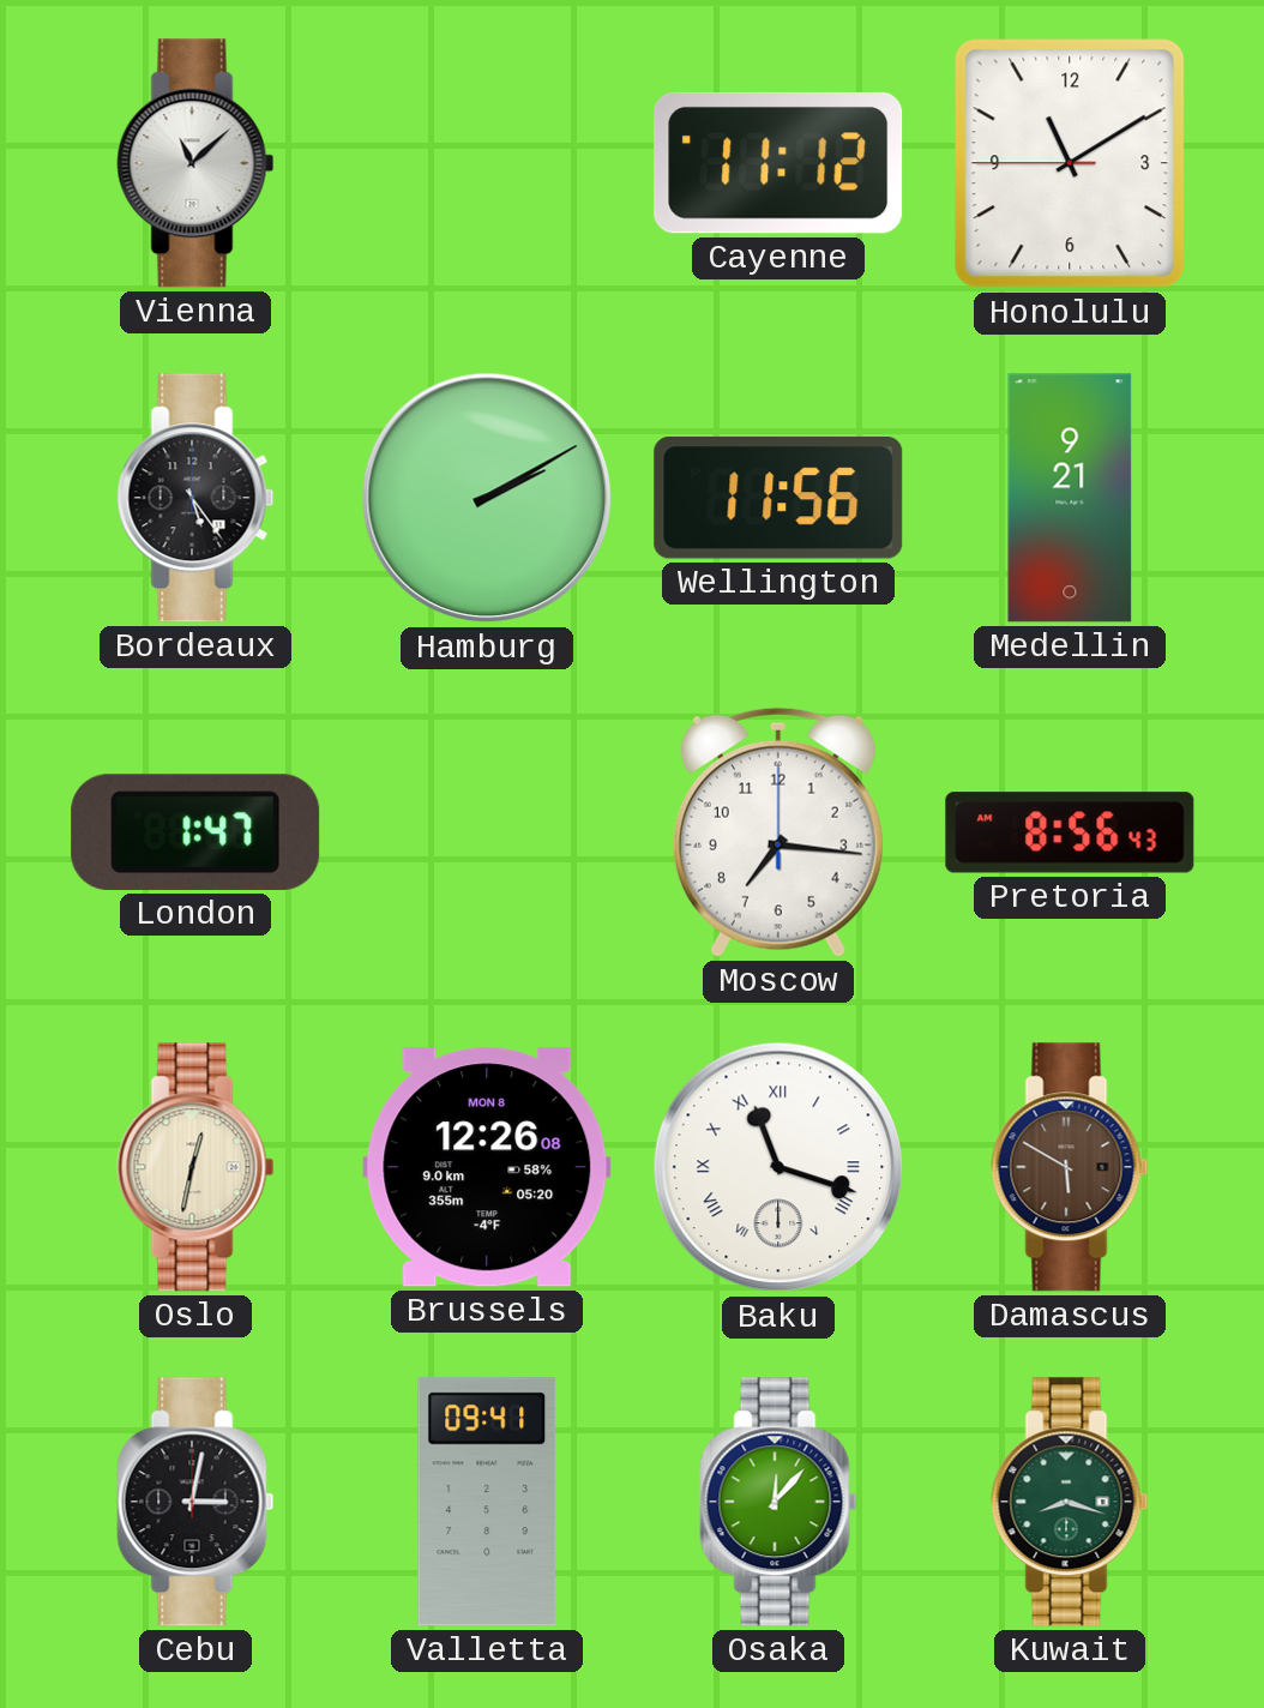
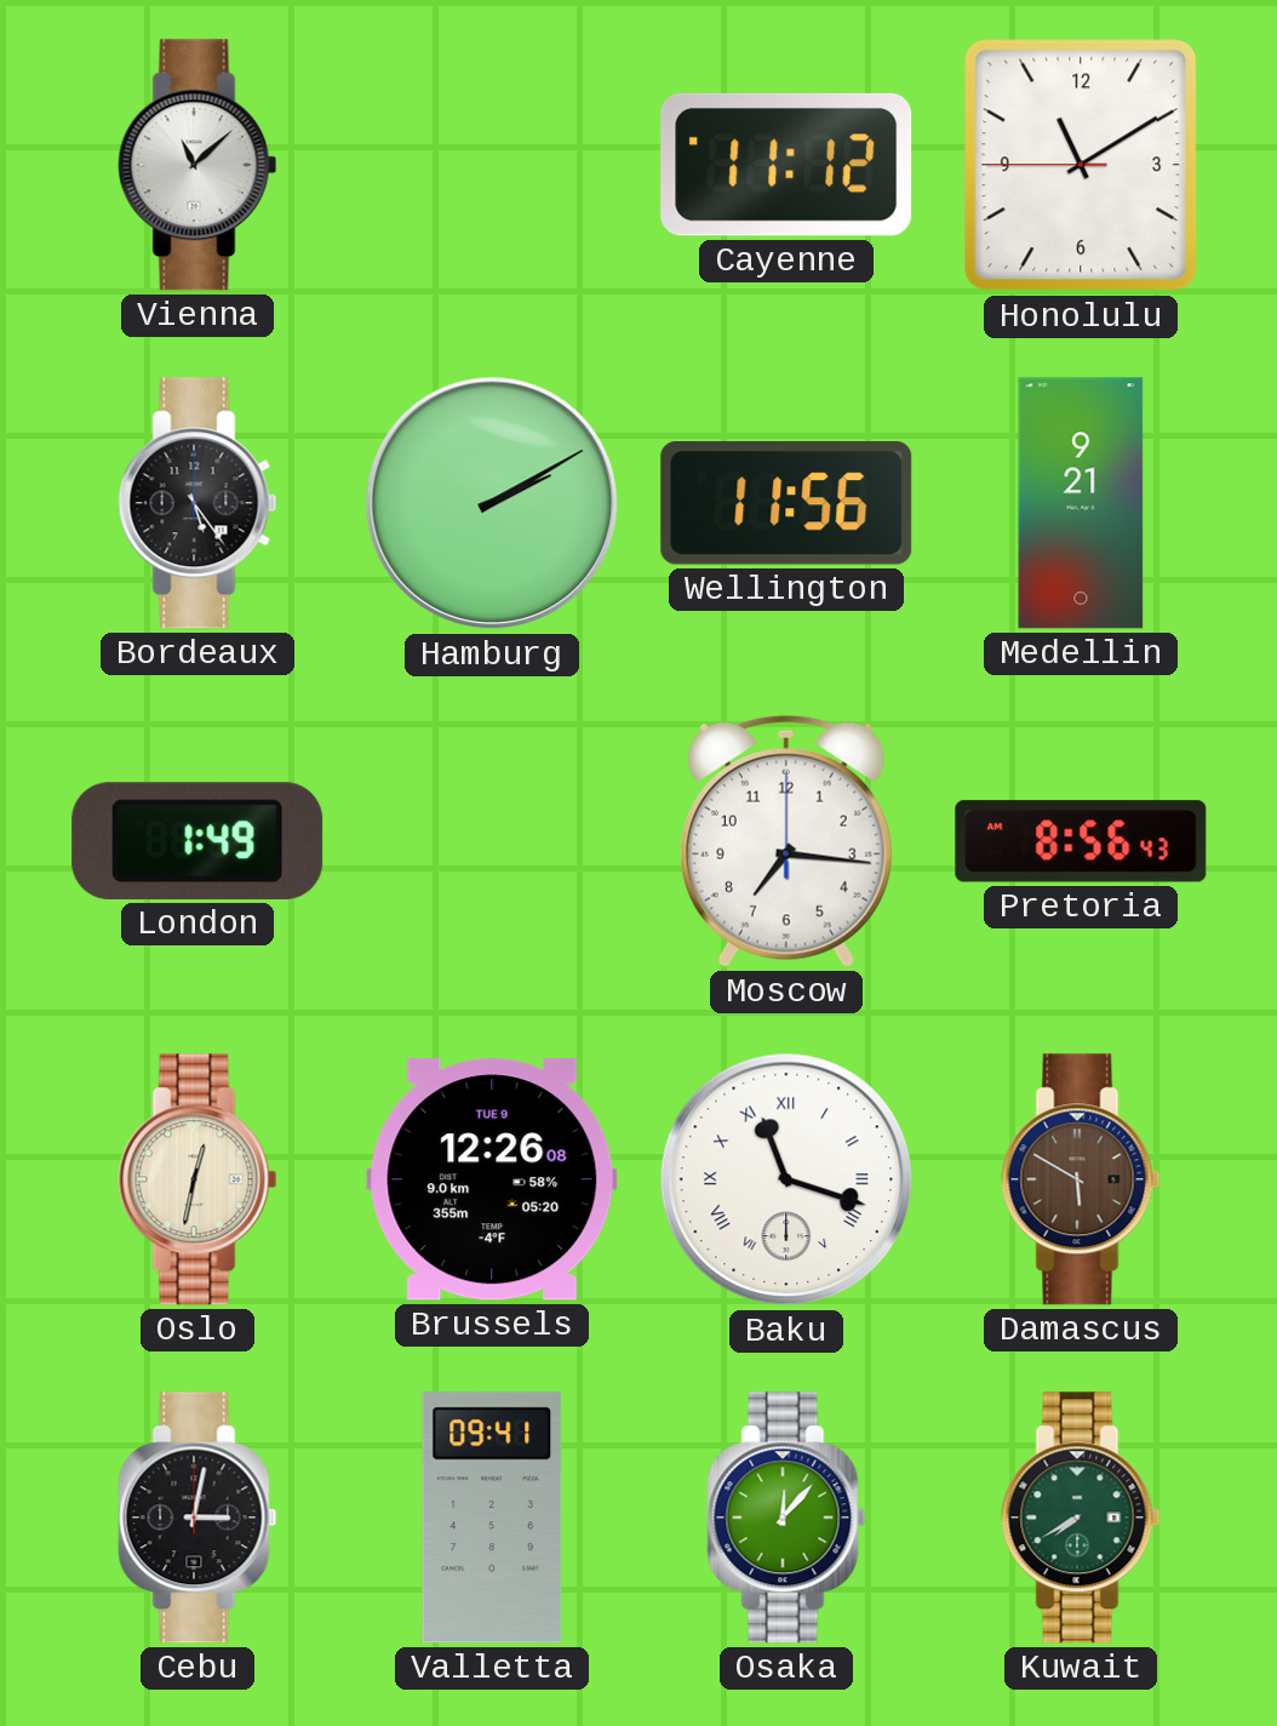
London: 1:47 -> 1:49
Brussels date: MON 8 -> TUE 9
Kuwait: 8:18 -> 7:40
